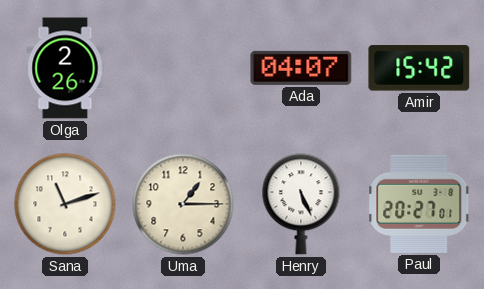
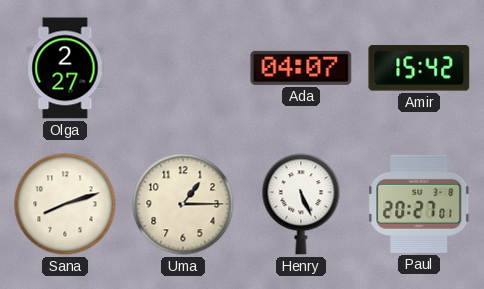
Olga: 2:26 -> 2:27
Sana: 11:12 -> 8:12
